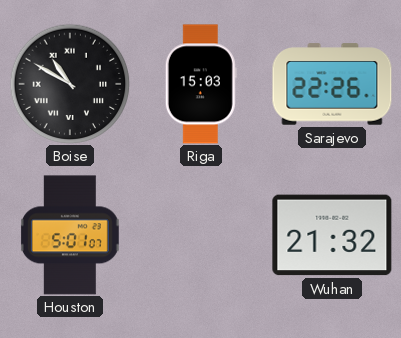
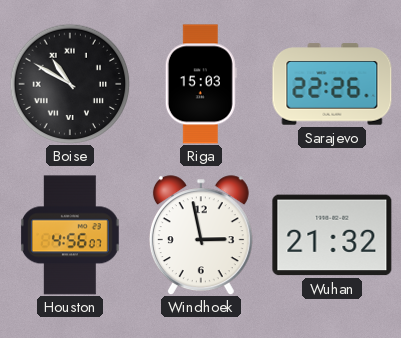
Houston: 5:01 -> 4:56
Windhoek: none -> 2:58
